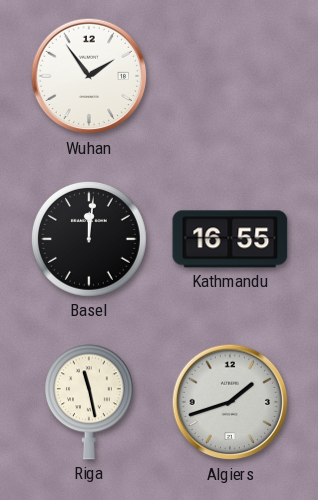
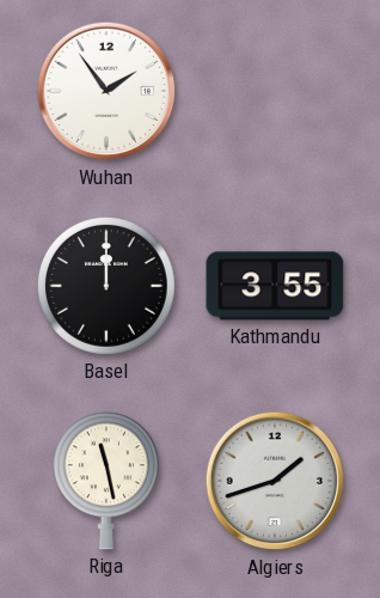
Basel: 12:01 -> 12:00
Kathmandu: 16:55 -> 3:55
